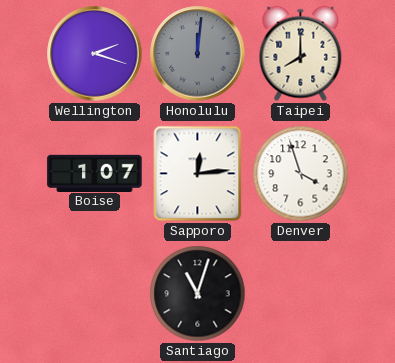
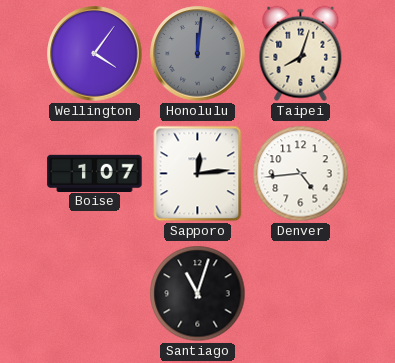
Wellington: 2:18 -> 4:06
Taipei: 8:00 -> 8:03
Denver: 3:57 -> 4:44
